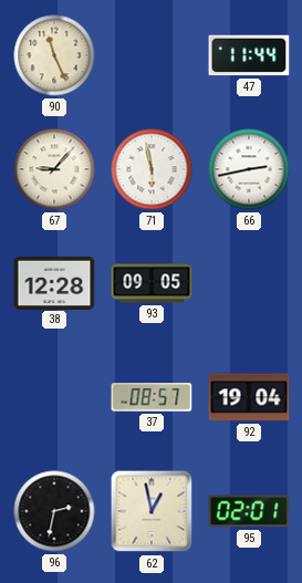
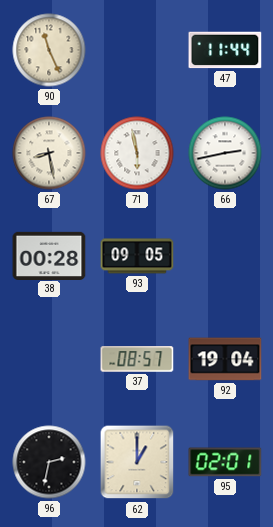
67: 9:07 -> 8:28
38: 12:28 -> 00:28
62: 12:58 -> 1:00
